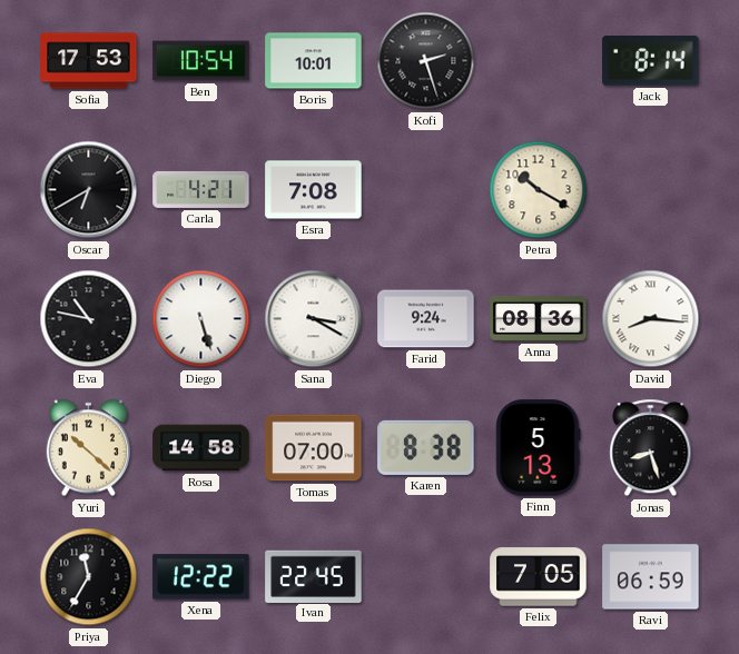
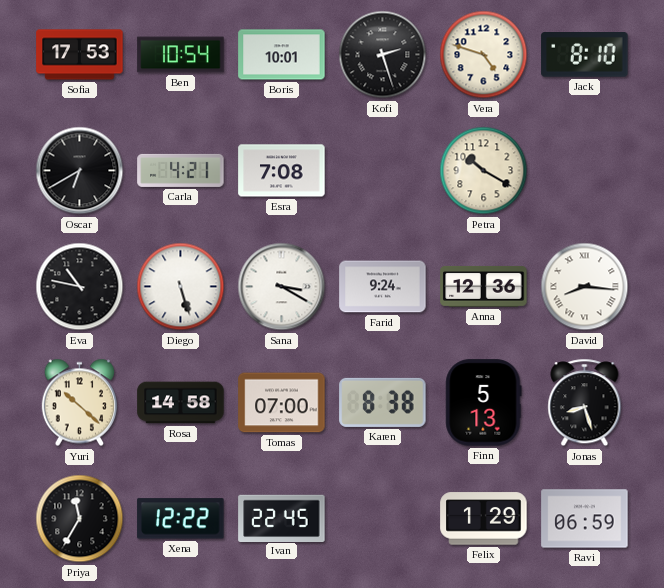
Vera: none -> 4:48
Jack: 8:14 -> 8:10
Anna: 08:36 -> 12:36
Felix: 7:05 -> 1:29
